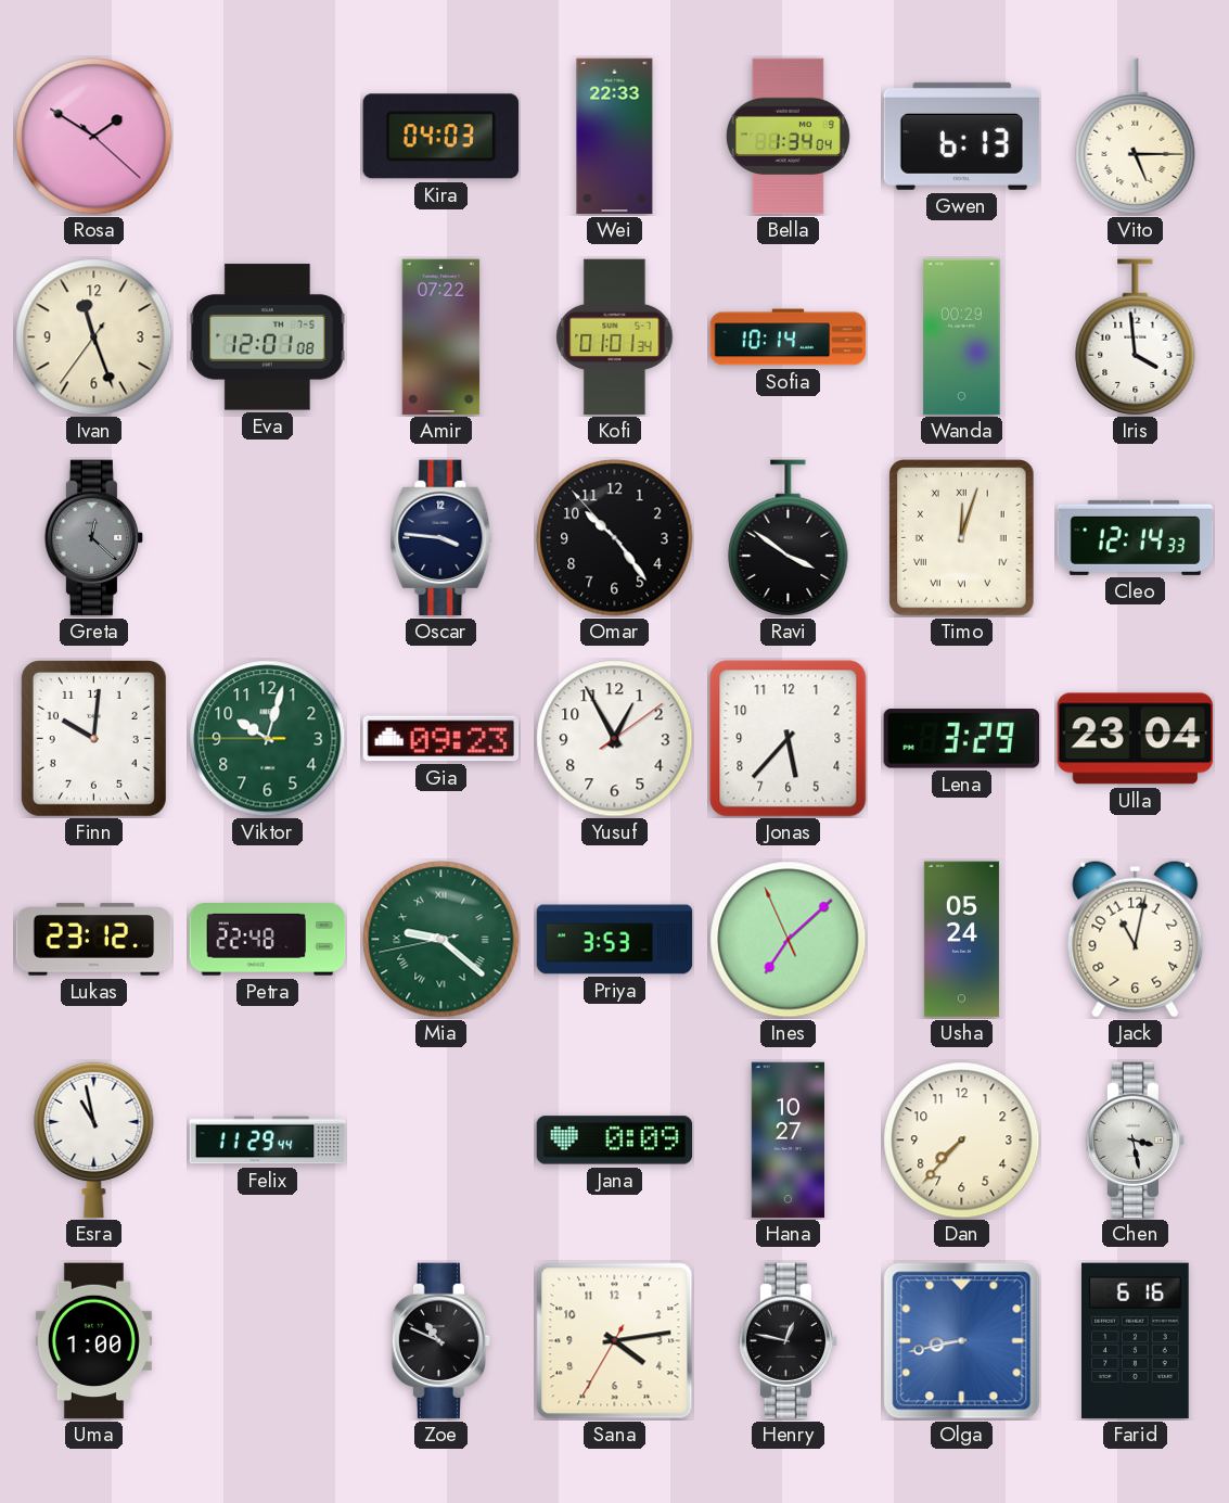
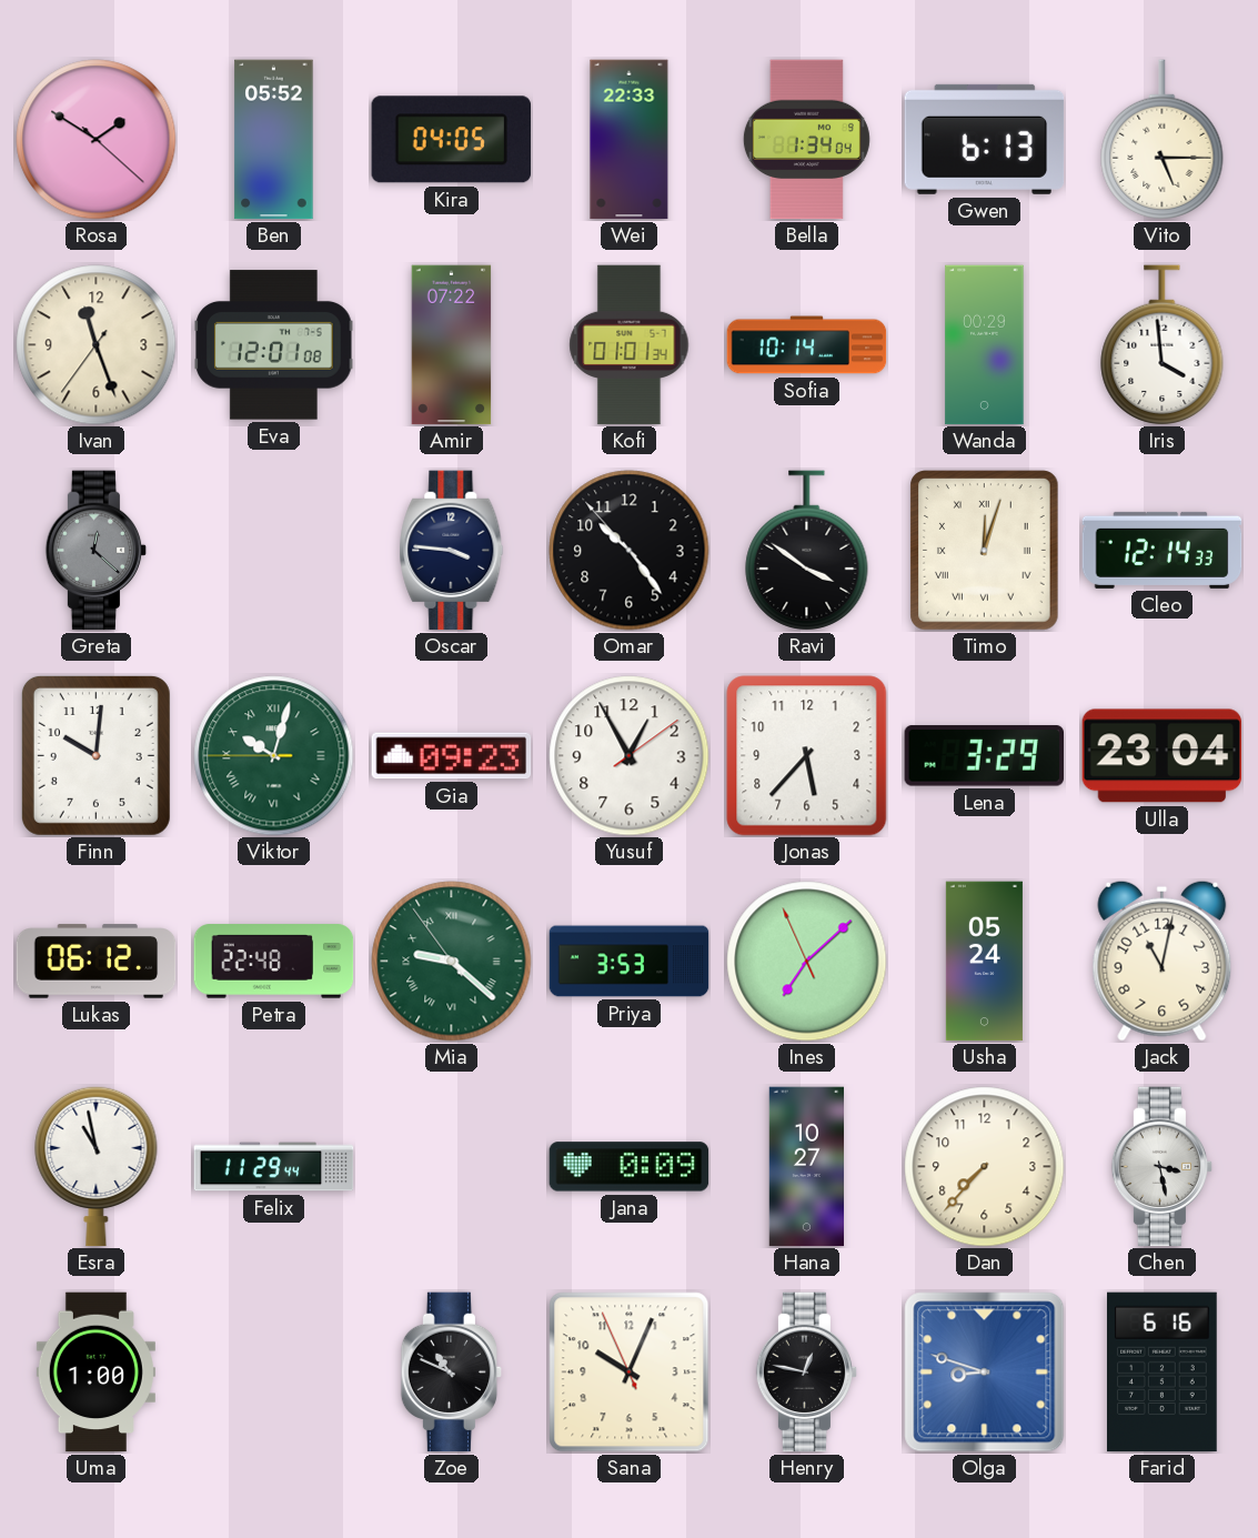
Ben: none -> 05:52
Kira: 04:03 -> 04:05
Viktor numerals: Arabic -> Roman
Lukas: 23:12 -> 06:12
Mia: 9:21:43 -> 9:21:54
Sana: 4:13 -> 10:03
Olga: 8:43 -> 8:48
